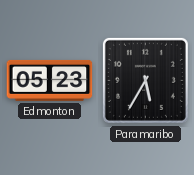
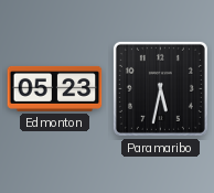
Paramaribo: 5:35 -> 5:32
